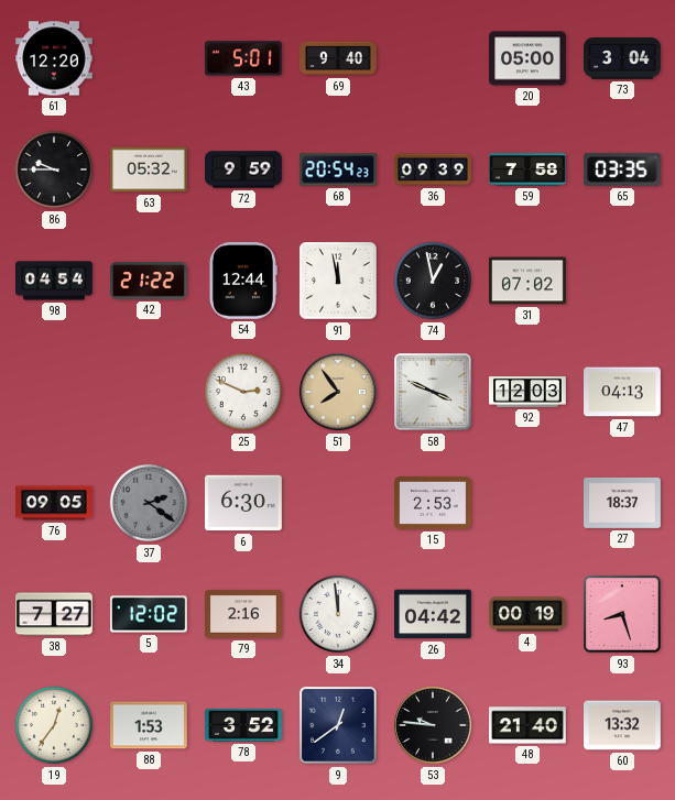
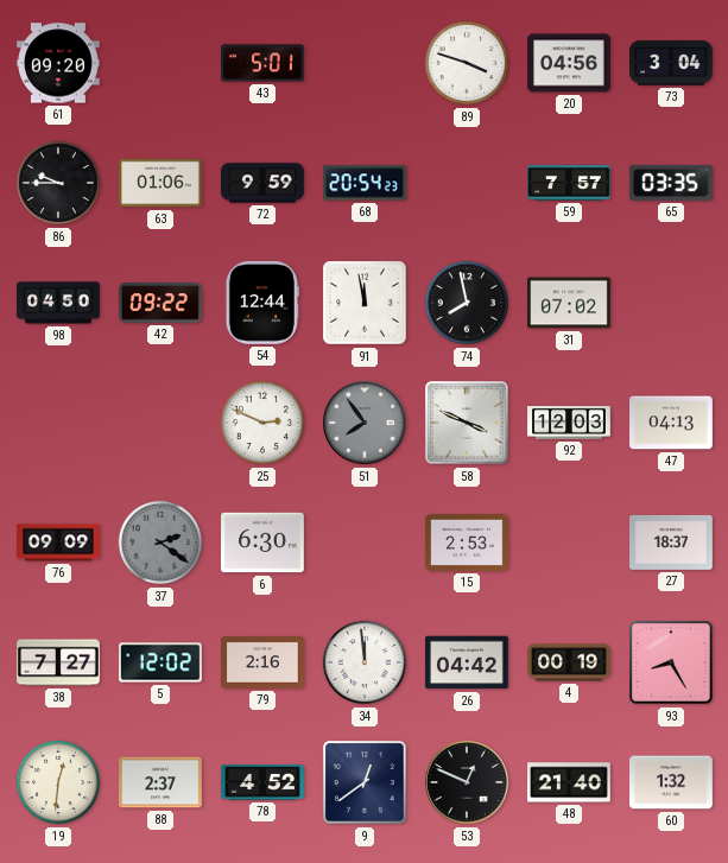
61: 12:20 -> 09:20
69: 9:40 -> none
89: none -> 3:48
20: 05:00 -> 04:56
63: 05:32 -> 01:06
36: 09:39 -> none
59: 7:58 -> 7:57
98: 04:54 -> 04:50
42: 21:22 -> 09:22
74: 12:58 -> 7:58
51 dial: champagne -> grey
76: 09:05 -> 09:09
93: 8:27 -> 8:25
19: 12:36 -> 12:31
88: 1:53 -> 2:37
78: 3:52 -> 4:52
53: 9:46 -> 12:49
60: 13:32 -> 1:32
